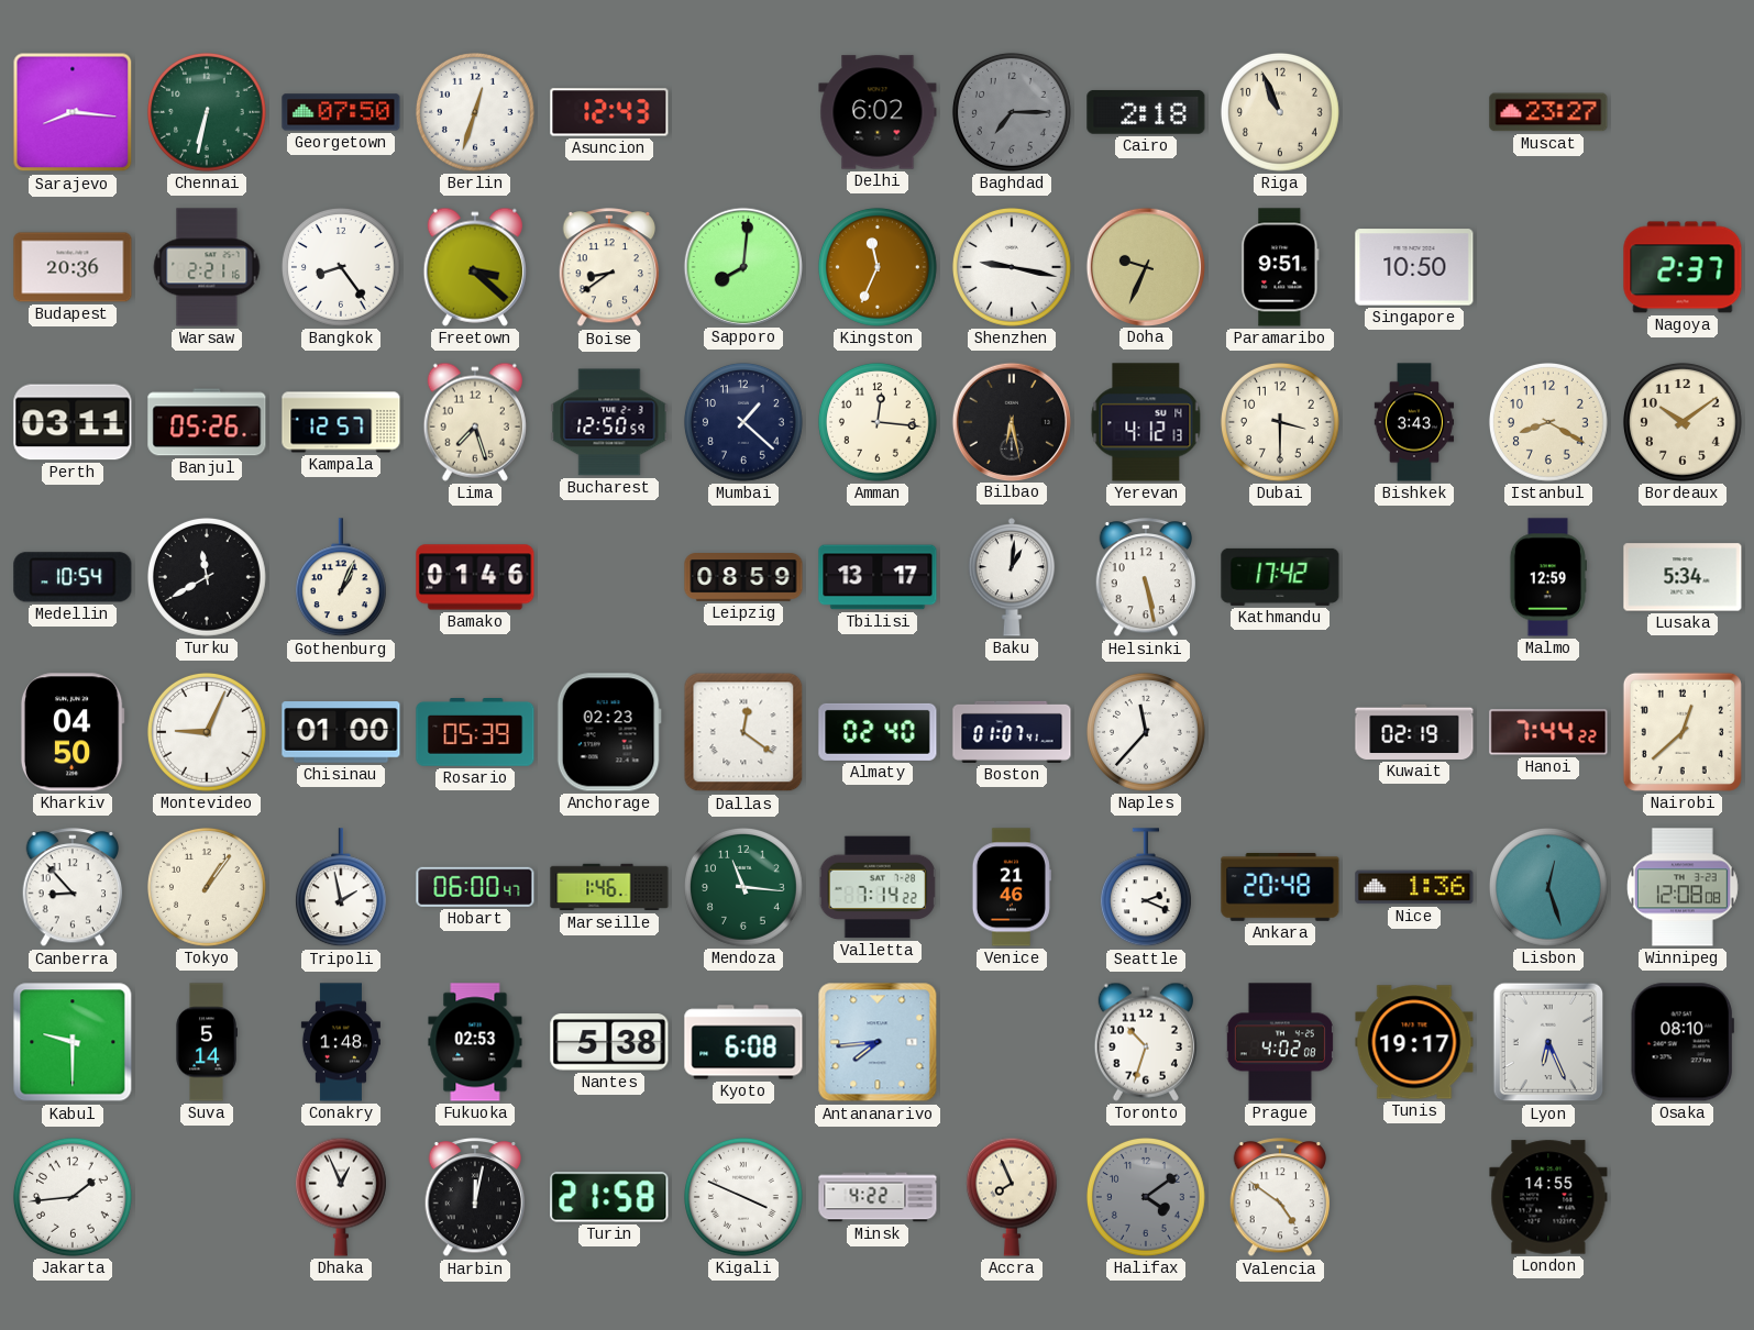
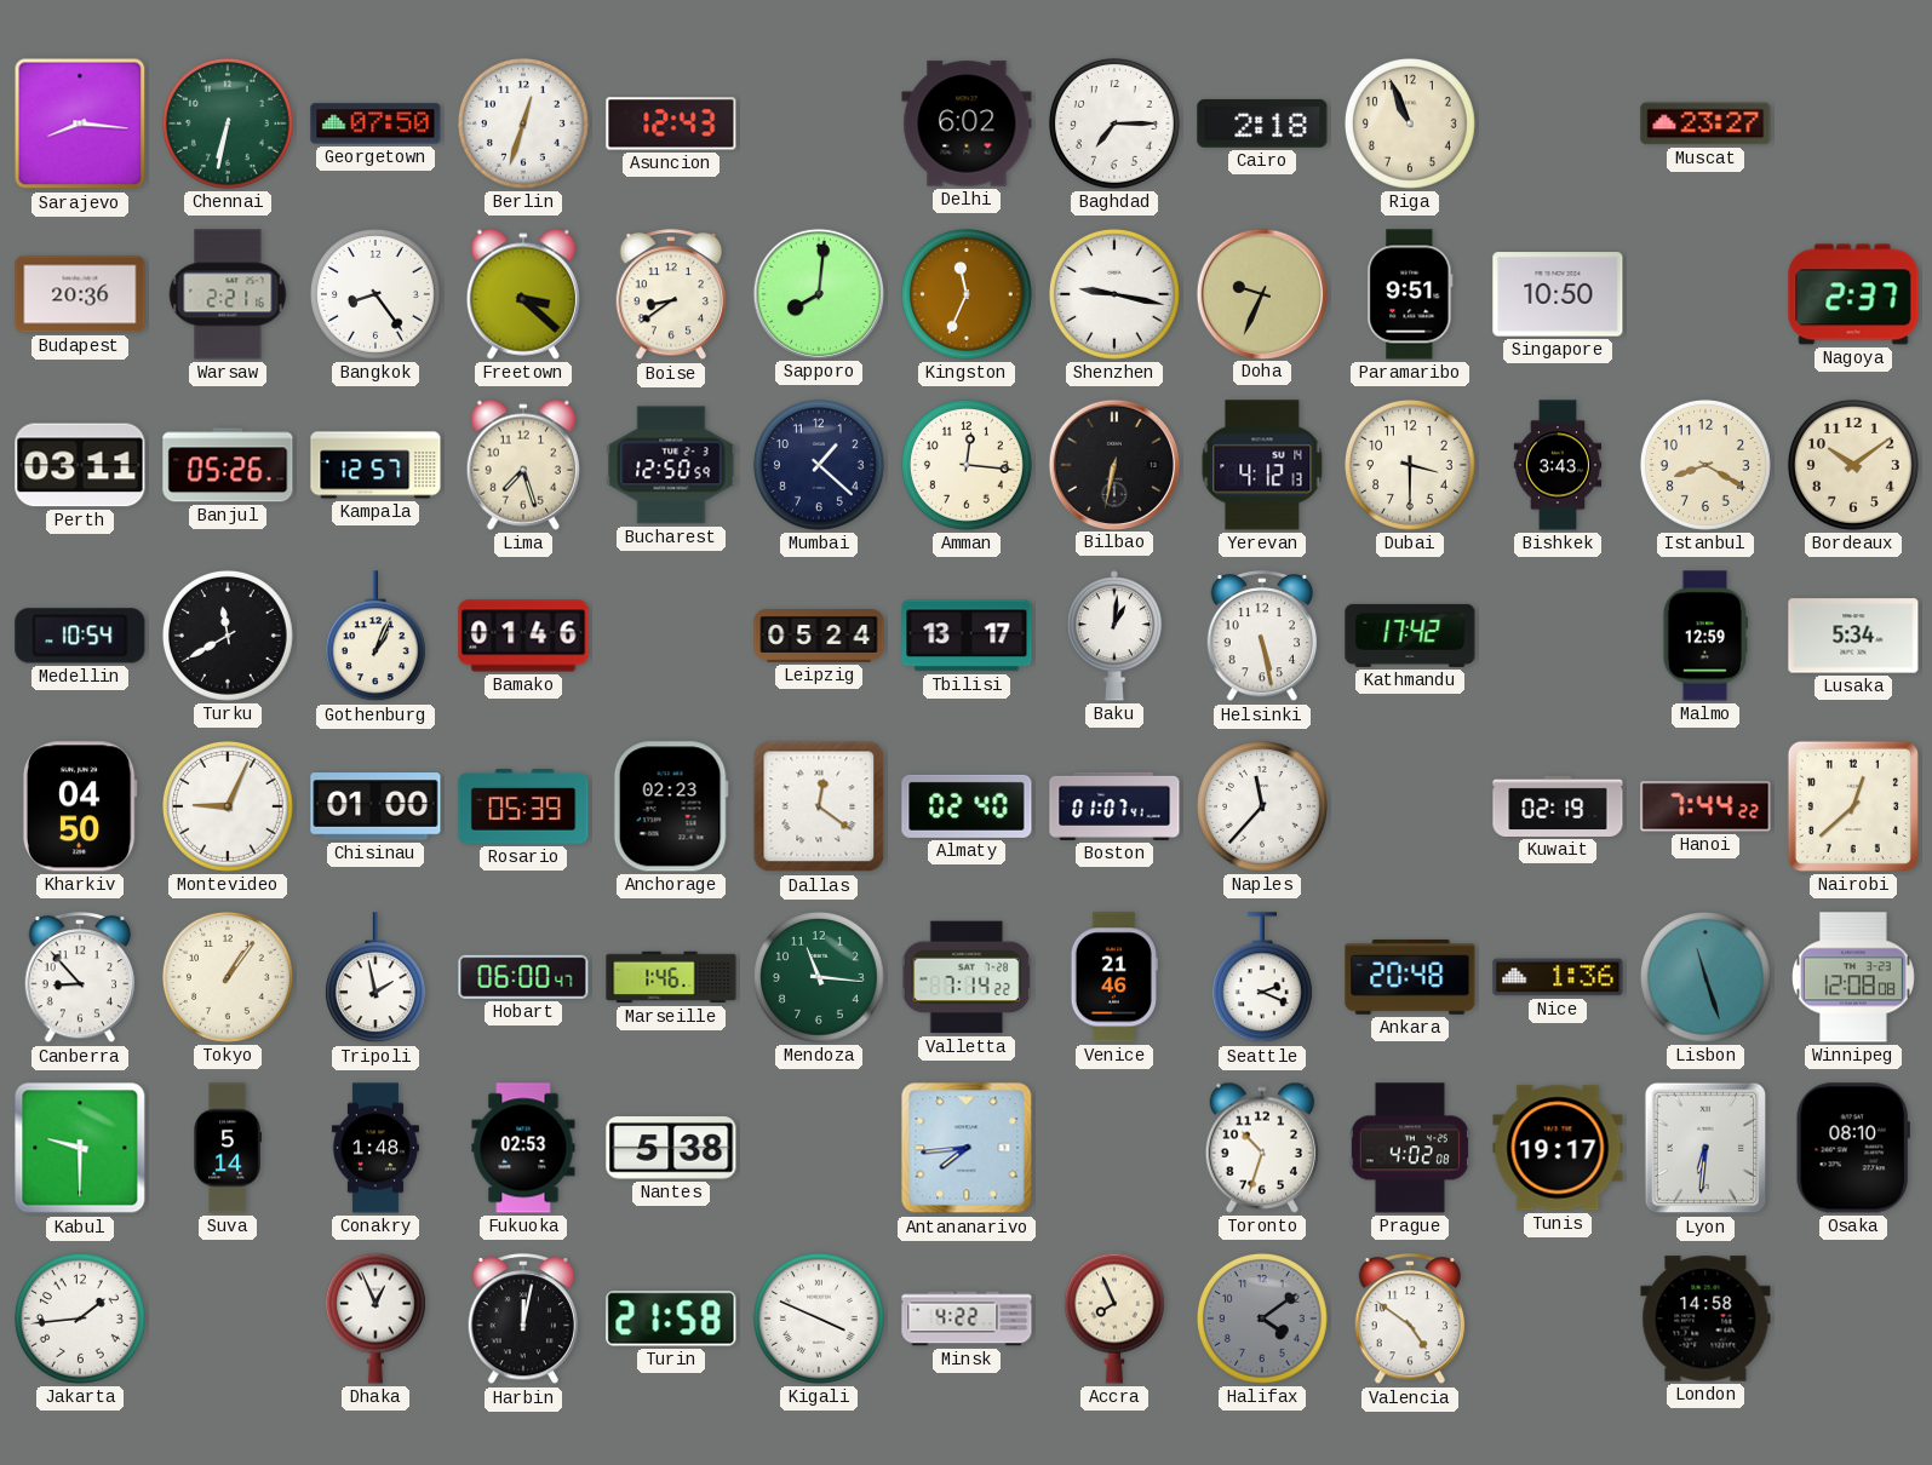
Baghdad dial: grey -> white
Bilbao: 6:28 -> 6:32
Leipzig: 08:59 -> 05:24
Lisbon: 12:27 -> 11:27
Kyoto: 6:08 -> none
Lyon: 6:26 -> 6:31
London: 14:55 -> 14:58
